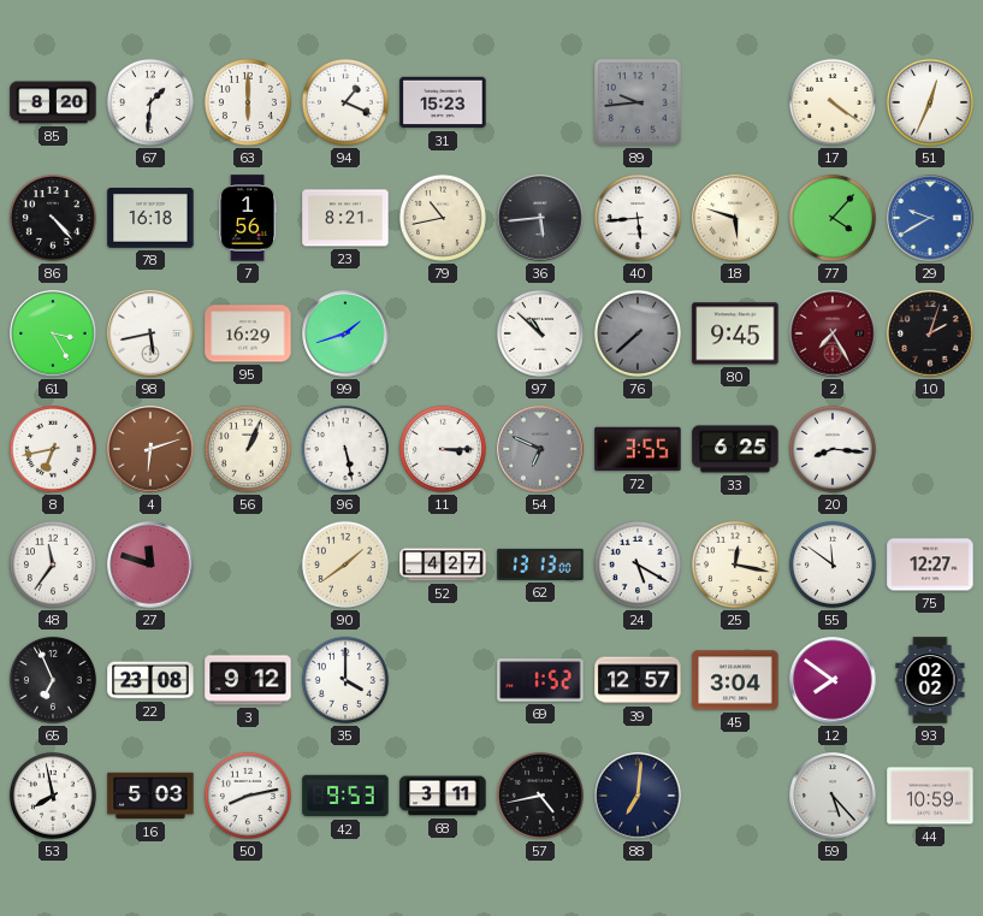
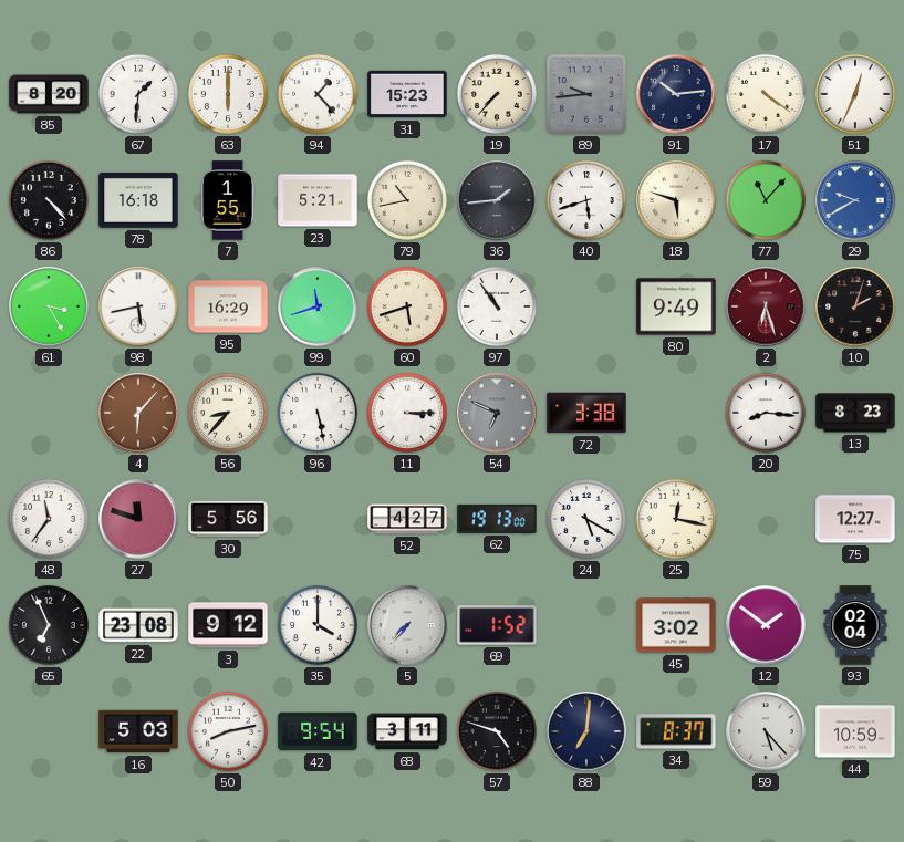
94: 1:19 -> 1:23
19: none -> 7:37
91: none -> 10:14
7: 1:56 -> 1:55
23: 8:21 -> 5:21
36: 5:44 -> 1:44
40: 5:44 -> 5:42
77: 4:07 -> 11:07
99: 1:42 -> 11:42
60: none -> 5:42
97: 10:52 -> 10:54
76: 7:38 -> none
80: 9:45 -> 9:49
2: 7:25 -> 6:27
8: 6:43 -> none
4: 6:12 -> 6:07
56: 1:04 -> 8:37
72: 3:55 -> 3:38
33: 6:25 -> none
13: none -> 8:23
30: none -> 5:56
90: 1:39 -> none
62: 13:13 -> 19:13
55: 11:51 -> none
5: none -> 7:37
39: 12:57 -> none
45: 3:04 -> 3:02
12: 7:51 -> 1:51
93: 02:02 -> 02:04
53: 7:58 -> none
42: 9:53 -> 9:54
57: 4:43 -> 4:48
34: none -> 8:37
